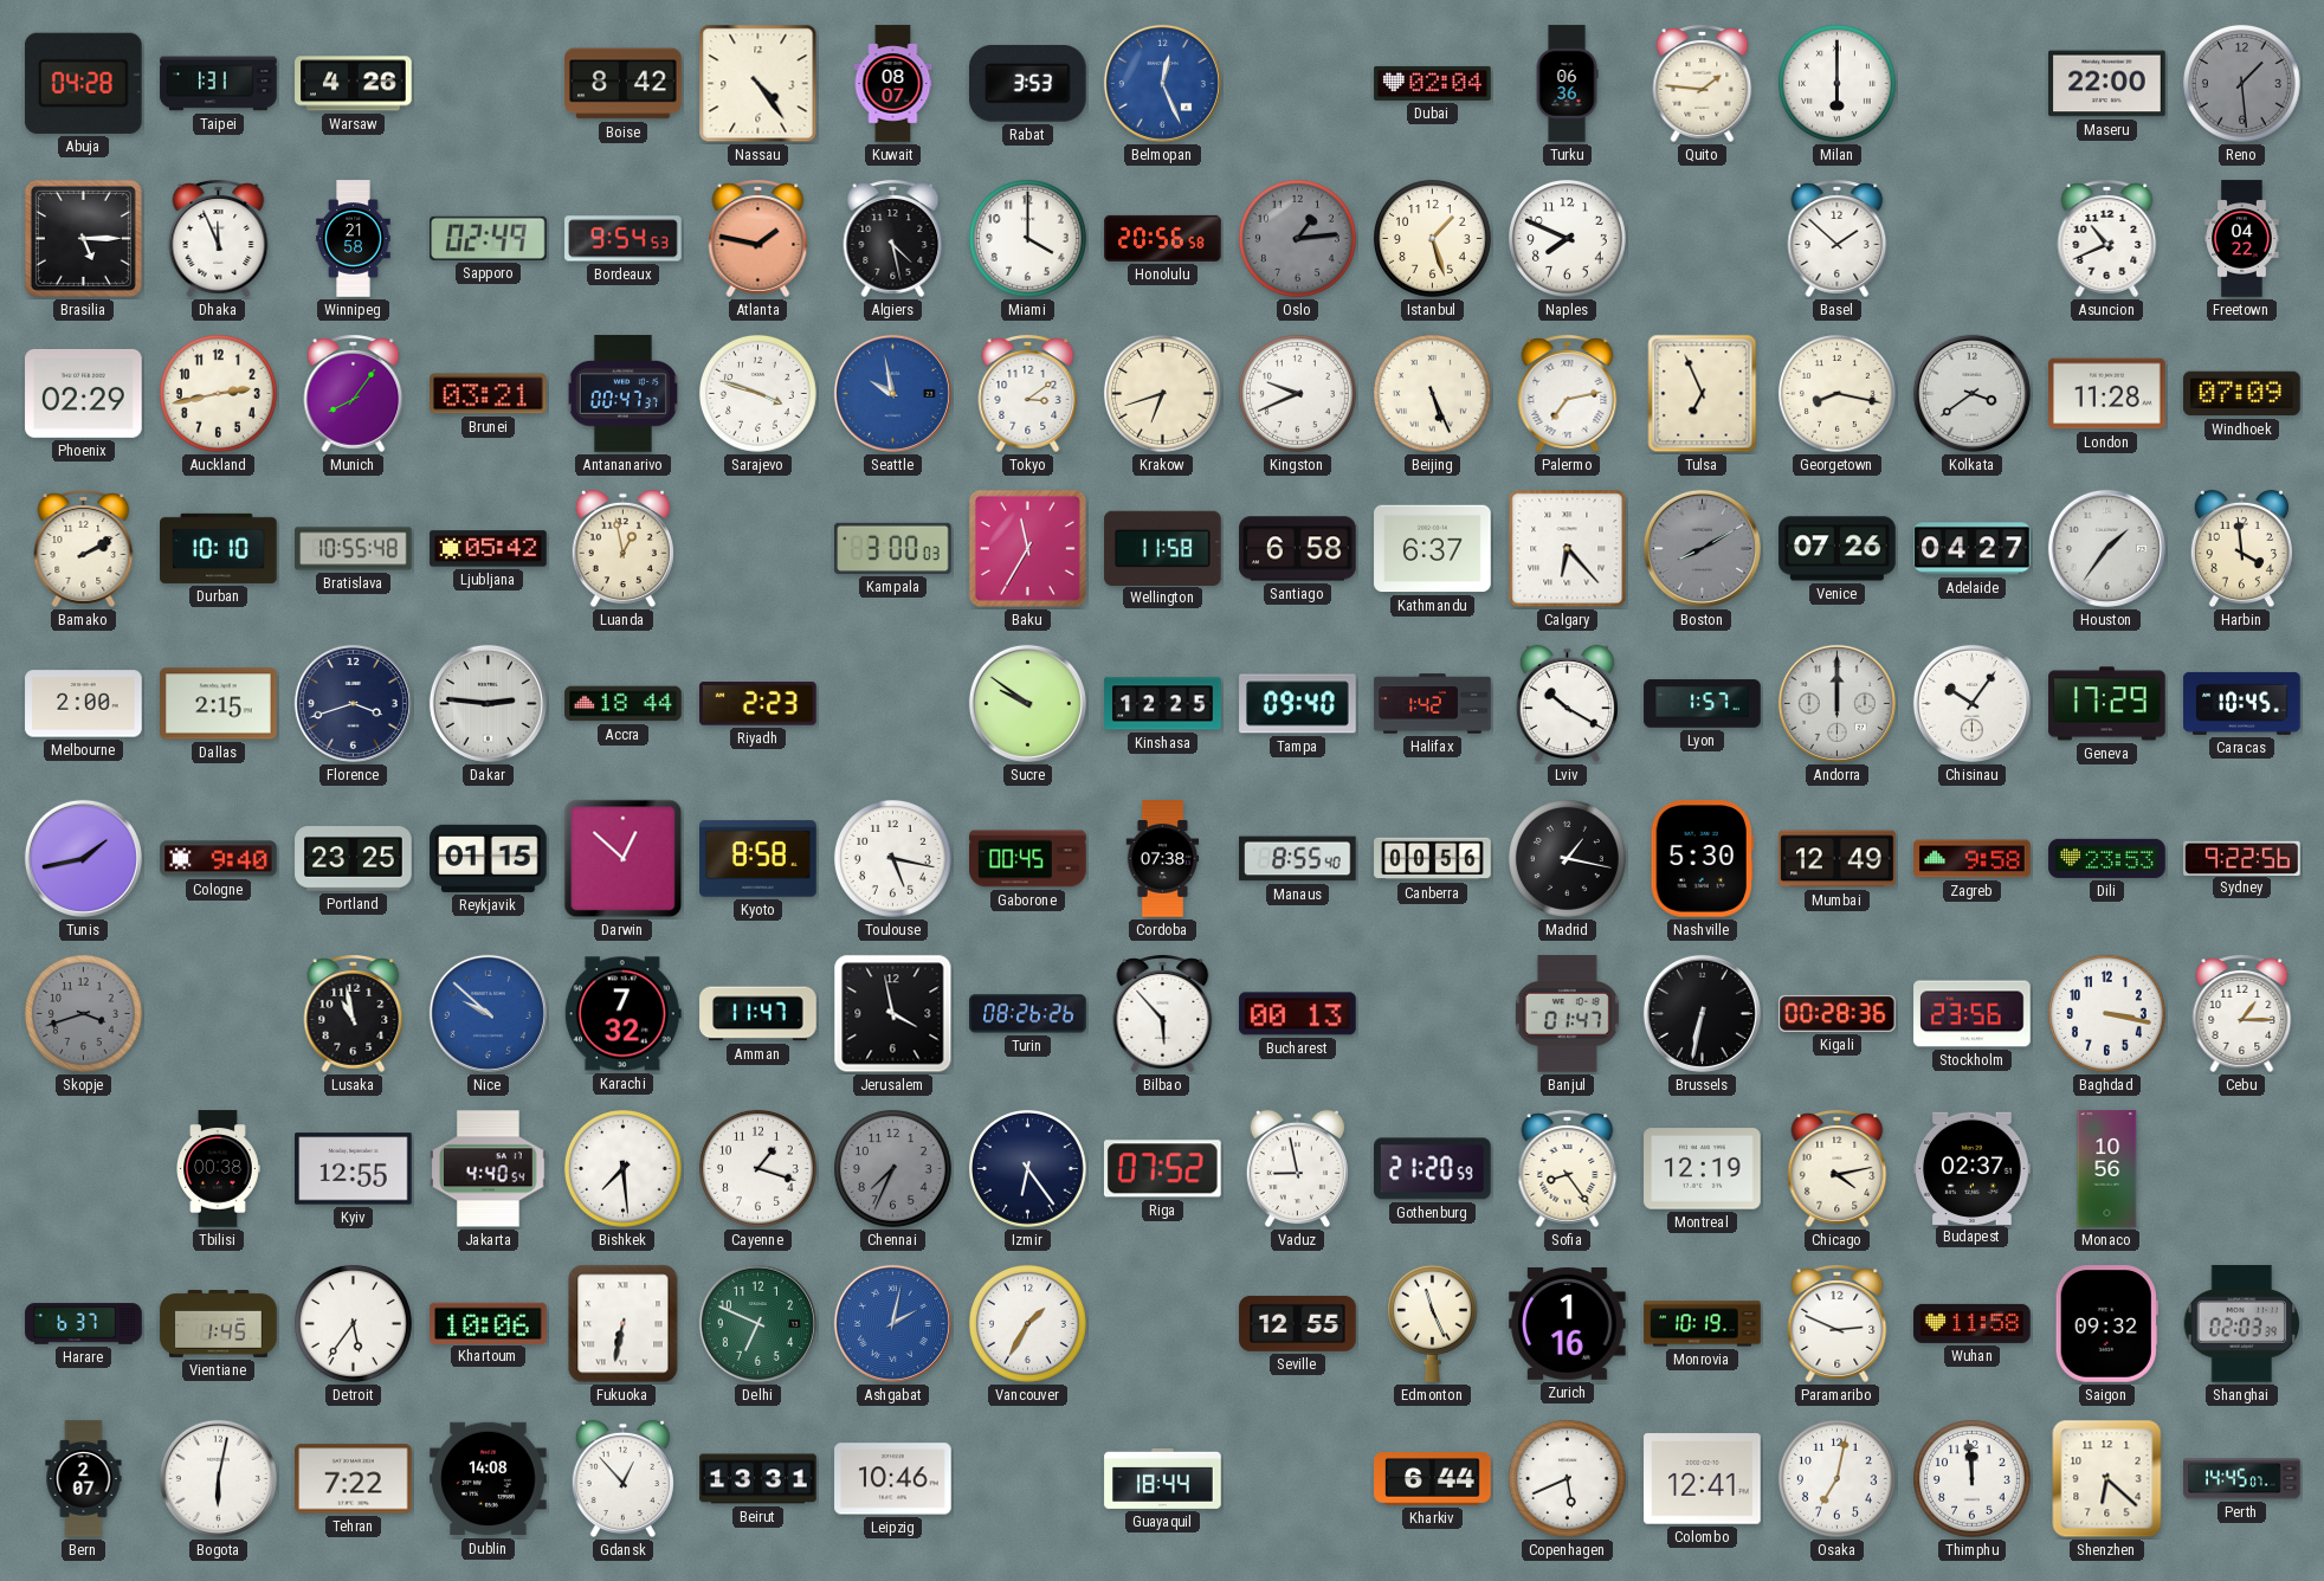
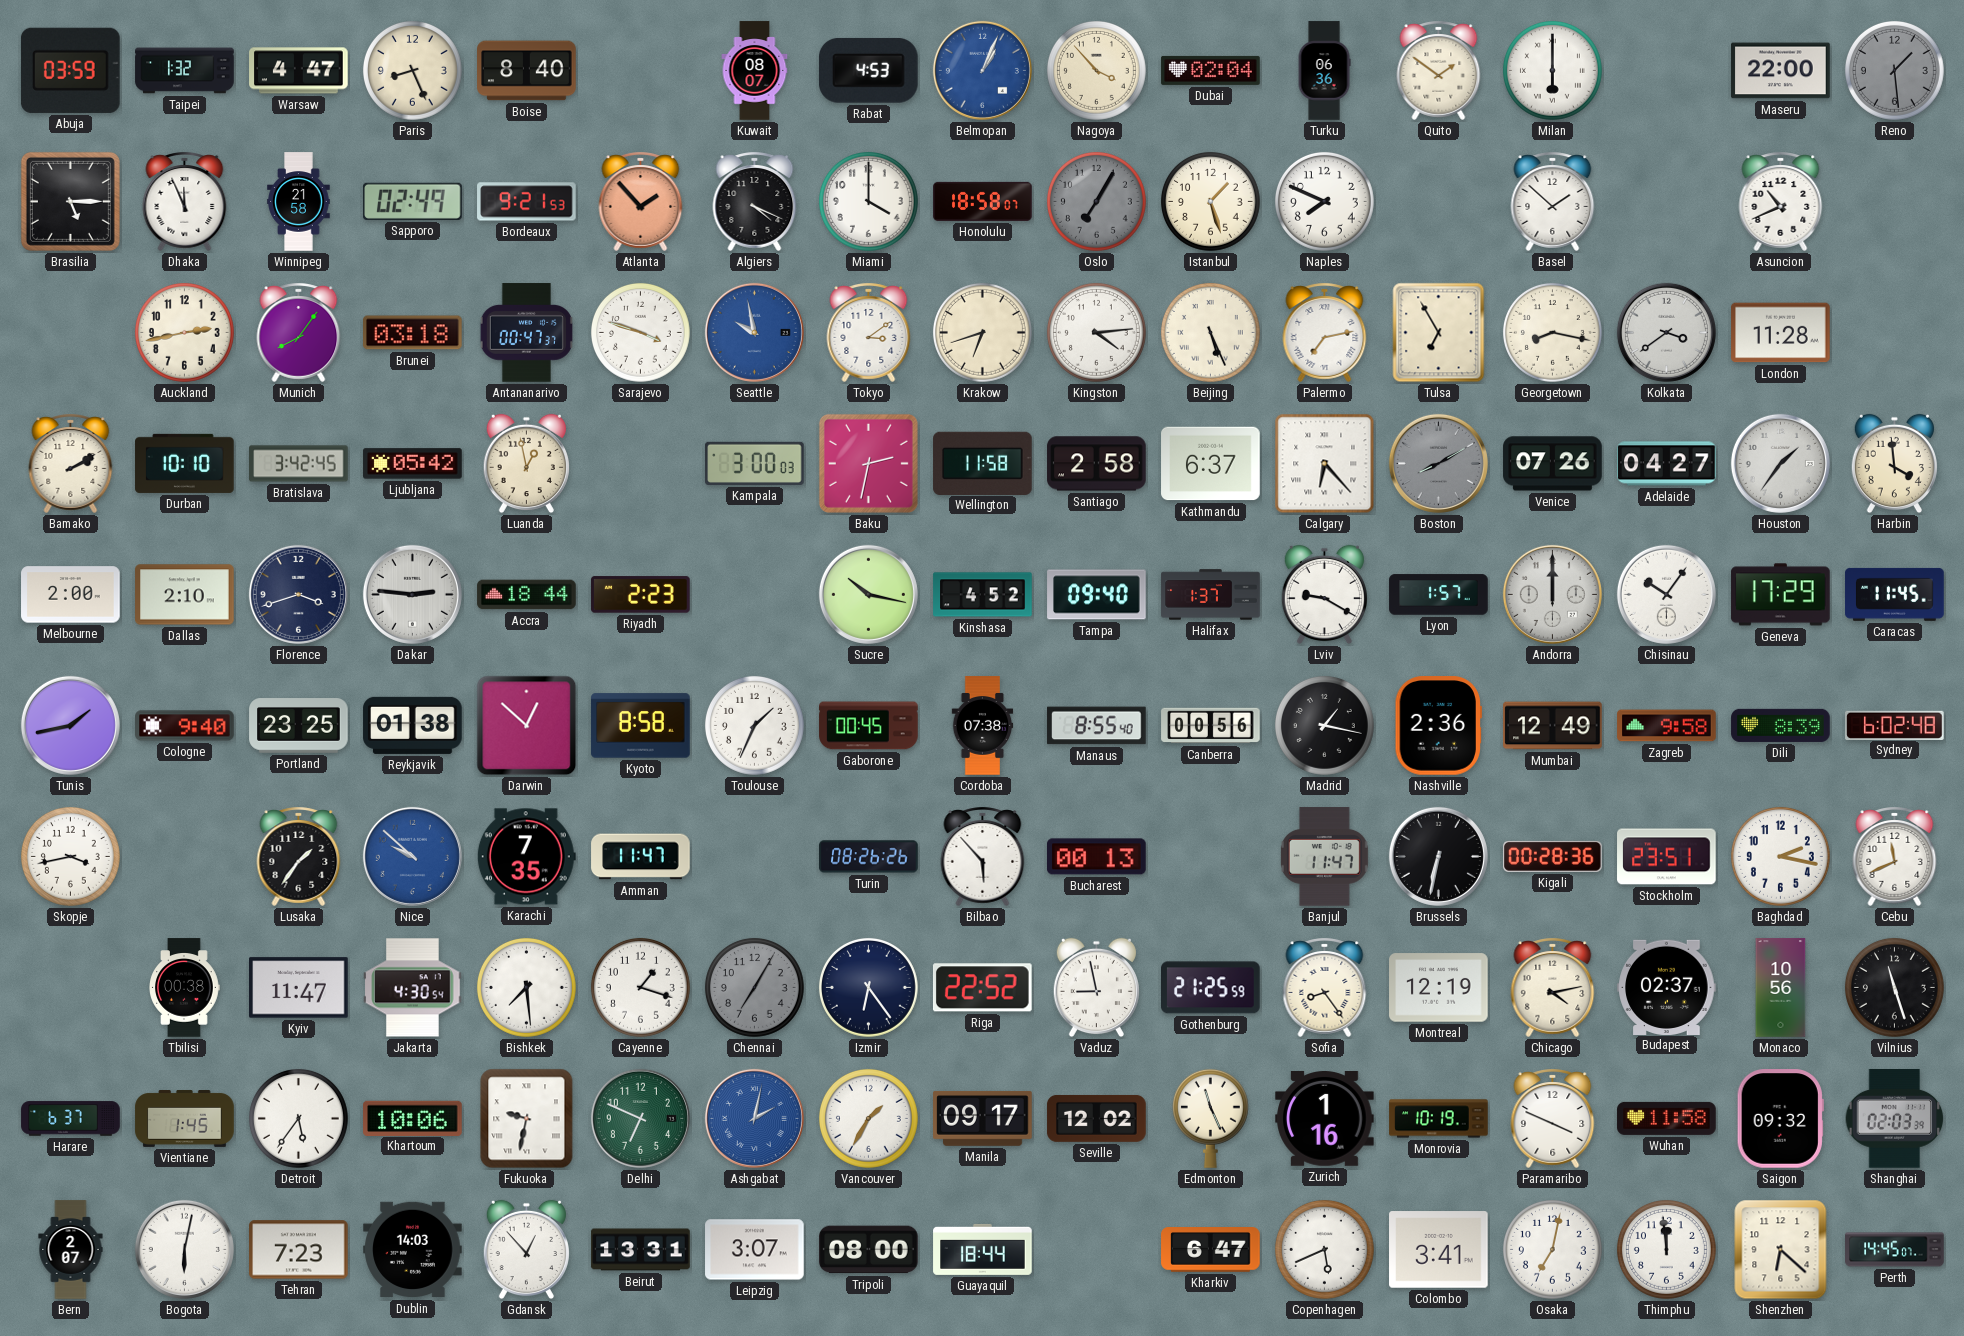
Abuja: 04:28 -> 03:59
Taipei: 1:31 -> 1:32
Warsaw: 4:26 -> 4:47
Paris: none -> 8:26
Boise: 8:42 -> 8:40
Nassau: 4:24 -> none
Rabat: 3:53 -> 4:53
Belmopan: 12:26 -> 1:04
Nagoya: none -> 3:53
Quito: 1:46 -> 1:51
Bordeaux: 9:54 -> 9:21
Atlanta: 1:47 -> 1:53
Algiers: 4:28 -> 4:19
Honolulu: 20:56 -> 18:58
Oslo: 1:14 -> 7:05
Freetown: 04:22 -> none
Phoenix: 02:29 -> none
Brunei: 03:21 -> 03:18
Kingston: 9:41 -> 4:14
Tulsa: 6:56 -> 6:55
Windhoek: 07:09 -> none
Bratislava: 10:55 -> 3:42
Baku: 11:35 -> 2:32
Santiago: 6:58 -> 2:58
Dallas: 2:15 -> 2:10
Sucre: 9:51 -> 10:17
Kinshasa: 12:25 -> 4:52
Halifax: 1:42 -> 1:37
Lviv: 10:20 -> 9:20
Caracas: 10:45 -> 11:45
Reykjavik: 01:15 -> 01:38
Toulouse: 5:17 -> 1:34
Nashville: 5:30 -> 2:36
Dili: 23:53 -> 8:39
Sydney: 9:22 -> 6:02
Skopje: 3:42 -> 3:43
Skopje dial: grey -> white
Lusaka: 10:58 -> 1:36
Karachi: 7:32 -> 7:35
Jerusalem: 3:58 -> none
Banjul: 01:47 -> 11:47
Stockholm: 23:56 -> 23:51
Baghdad: 3:17 -> 2:17
Cebu: 1:15 -> 11:41
Kyiv: 12:55 -> 11:47
Jakarta: 4:40 -> 4:30
Chennai: 7:34 -> 7:05
Riga: 07:52 -> 22:52
Gothenburg: 21:20 -> 21:25
Vilnius: none -> 11:27
Fukuoka: 6:32 -> 9:32
Manila: none -> 09:17
Seville: 12:55 -> 12:02
Paramaribo: 2:49 -> 3:49
Tehran: 7:22 -> 7:23
Dublin: 14:08 -> 14:03
Leipzig: 10:46 -> 3:07
Tripoli: none -> 08:00
Kharkiv: 6:44 -> 6:47
Colombo: 12:41 -> 3:41
